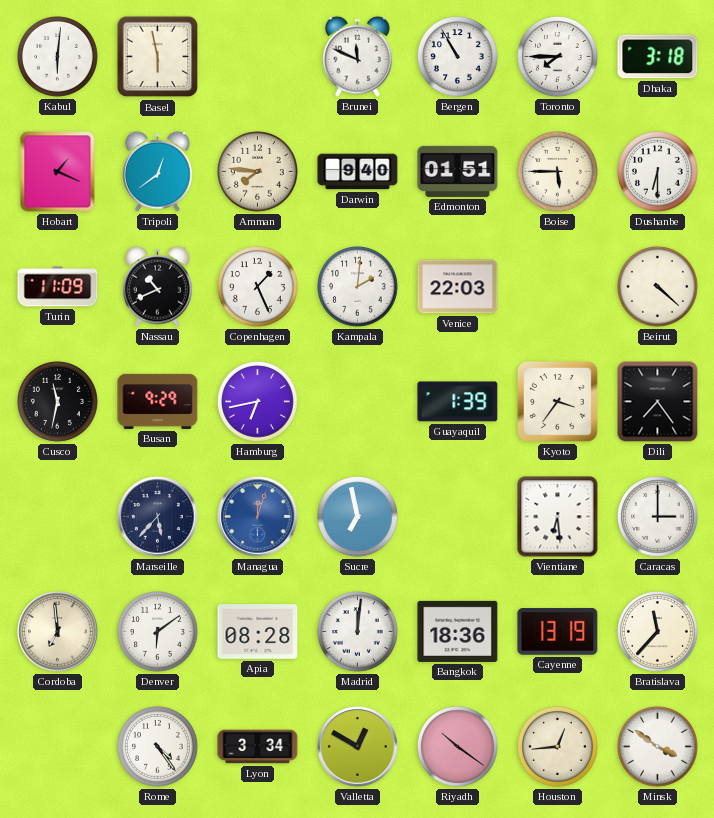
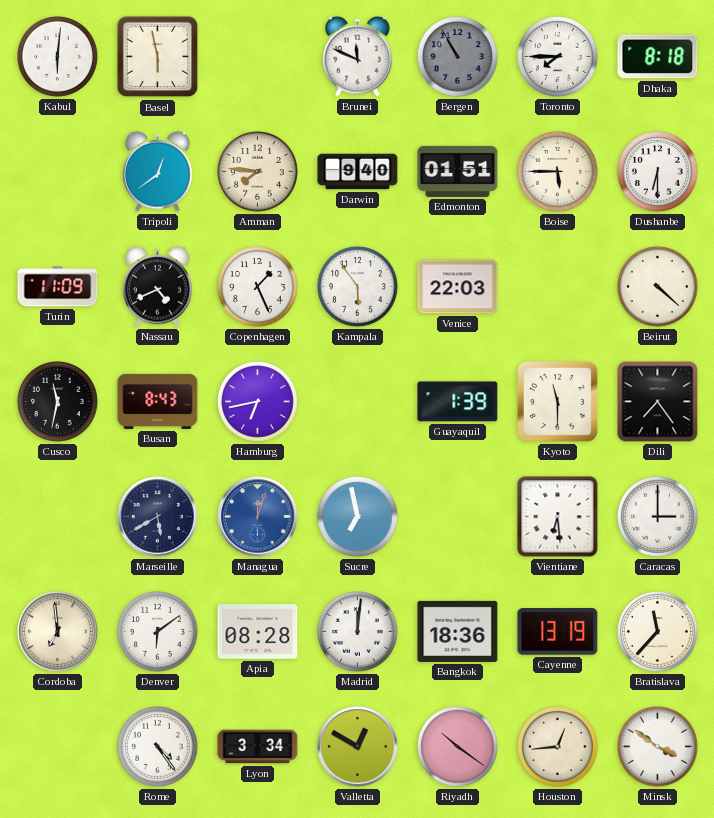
Bergen dial: white -> grey
Dhaka: 3:18 -> 8:18
Hobart: 1:19 -> none
Nassau: 10:41 -> 4:41
Kampala: 2:01 -> 5:54
Busan: 9:29 -> 8:43
Kyoto: 3:36 -> 11:30
Marseille: 5:37 -> 5:40
